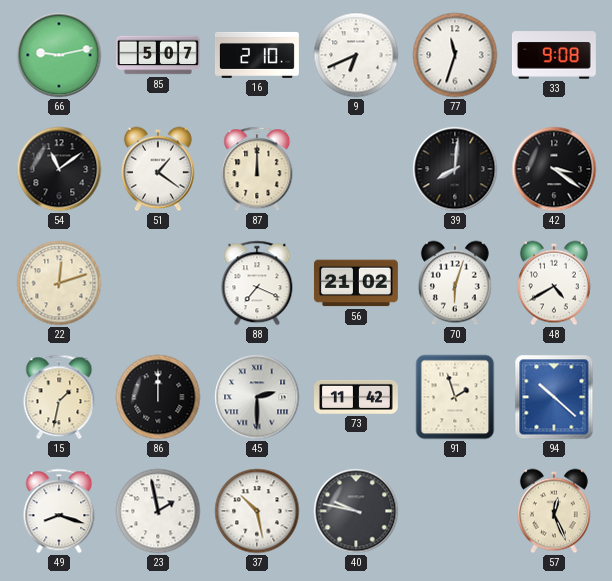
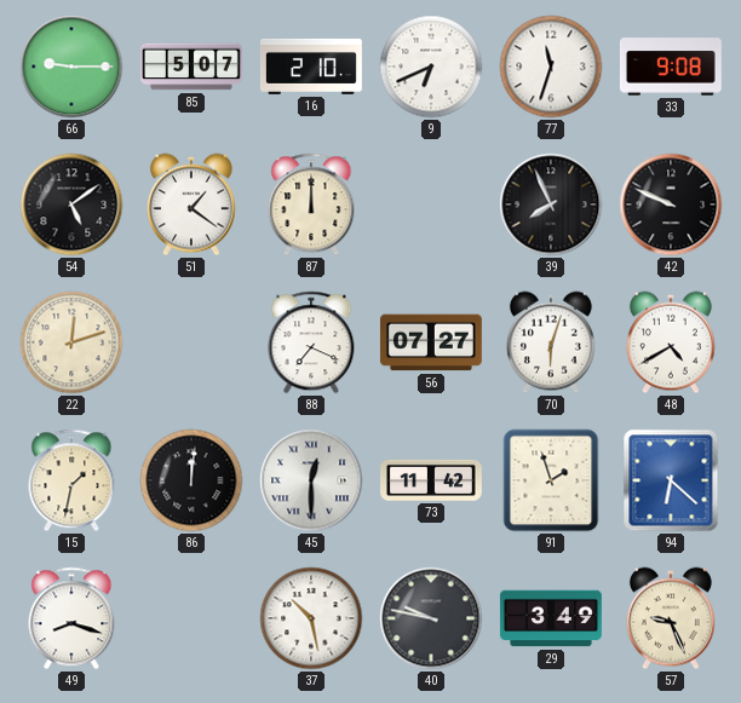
66: 9:13 -> 9:15
54: 11:09 -> 5:09
39: 8:01 -> 7:56
42: 3:21 -> 9:49
56: 21:02 -> 07:27
86: 12:00 -> 12:01
45: 2:30 -> 12:30
94: 10:22 -> 6:22
23: 1:58 -> none
29: none -> 3:49
57: 12:26 -> 9:26
